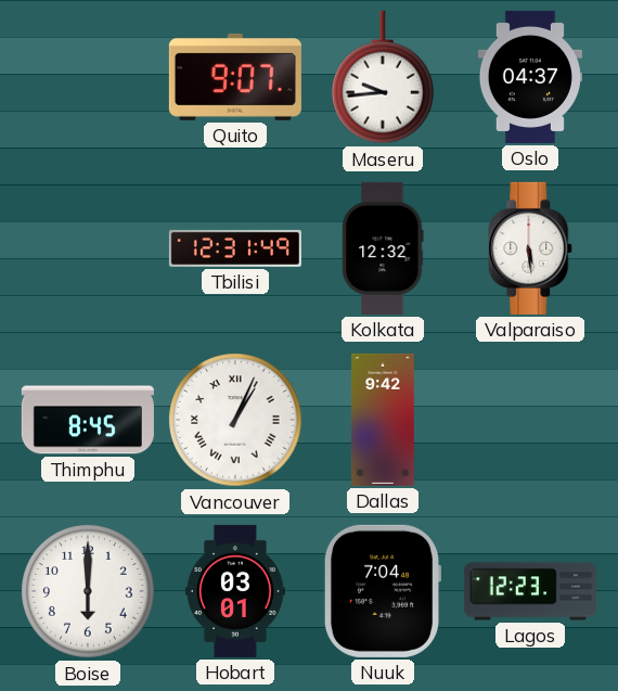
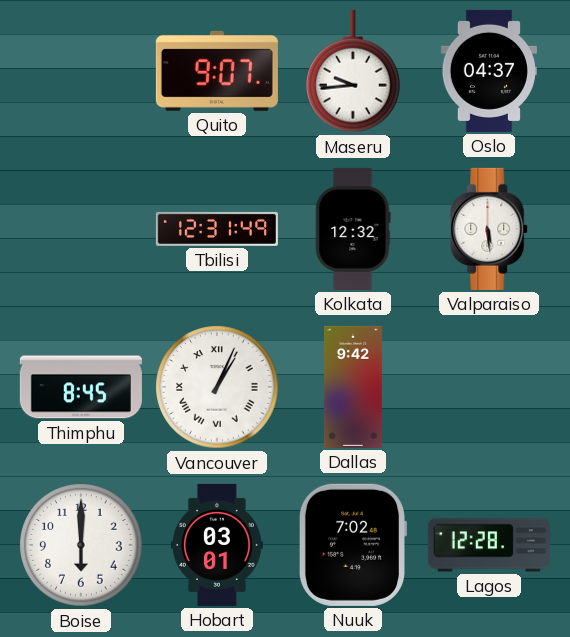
Nuuk: 7:04 -> 7:02
Lagos: 12:23 -> 12:28
